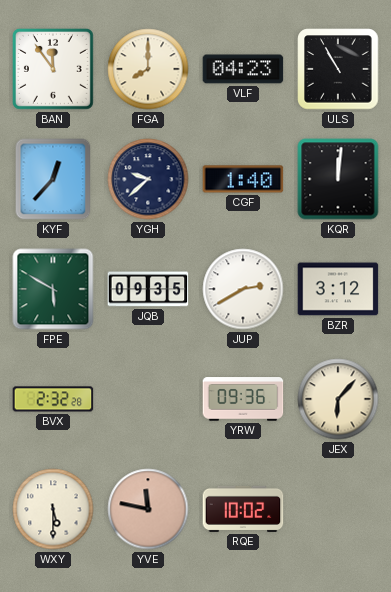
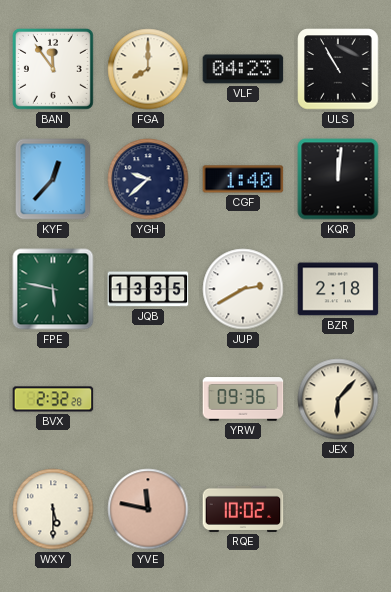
FPE: 5:50 -> 5:47
JQB: 09:35 -> 13:35
BZR: 3:12 -> 2:18
